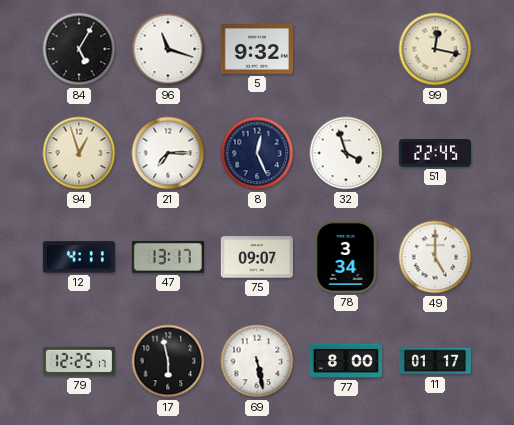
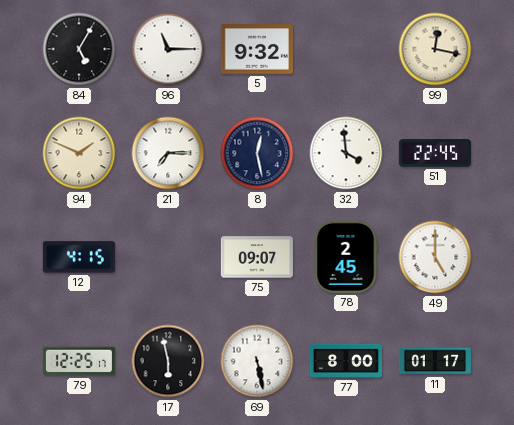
96: 11:18 -> 11:15
94: 12:57 -> 1:49
8: 12:26 -> 12:28
32: 3:57 -> 3:59
12: 4:11 -> 4:15
47: 13:17 -> none
78: 3:34 -> 2:45
